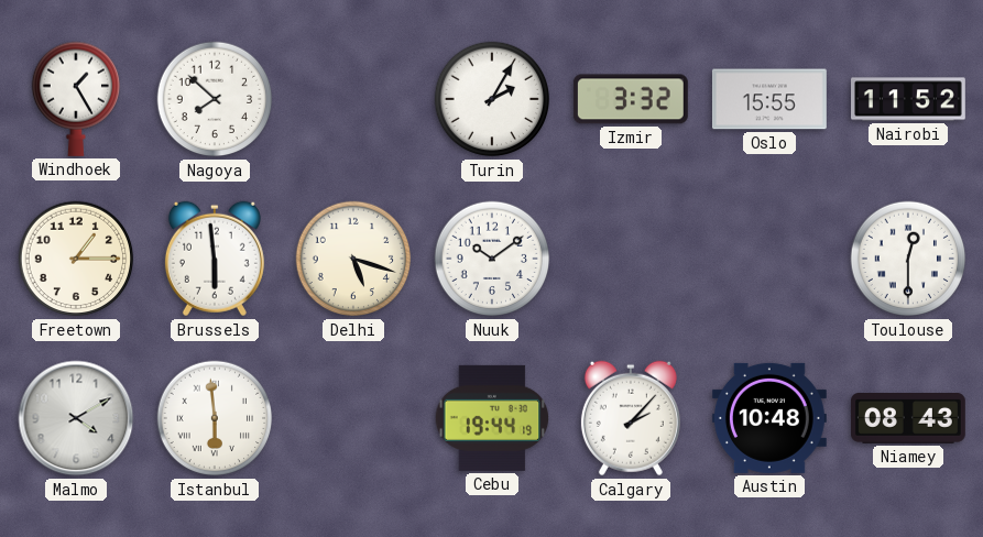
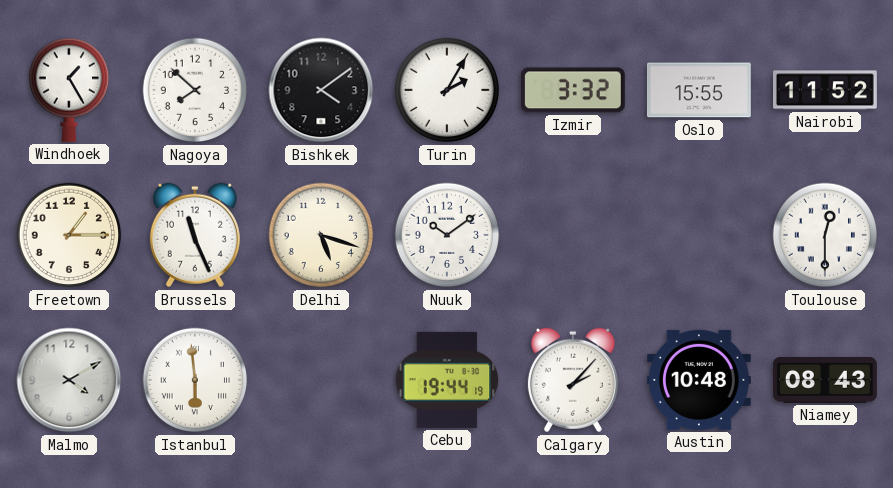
Bishkek: none -> 4:09
Brussels: 5:59 -> 11:26
